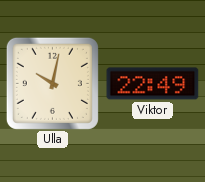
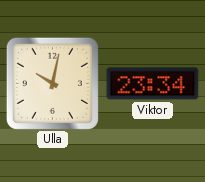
Viktor: 22:49 -> 23:34
